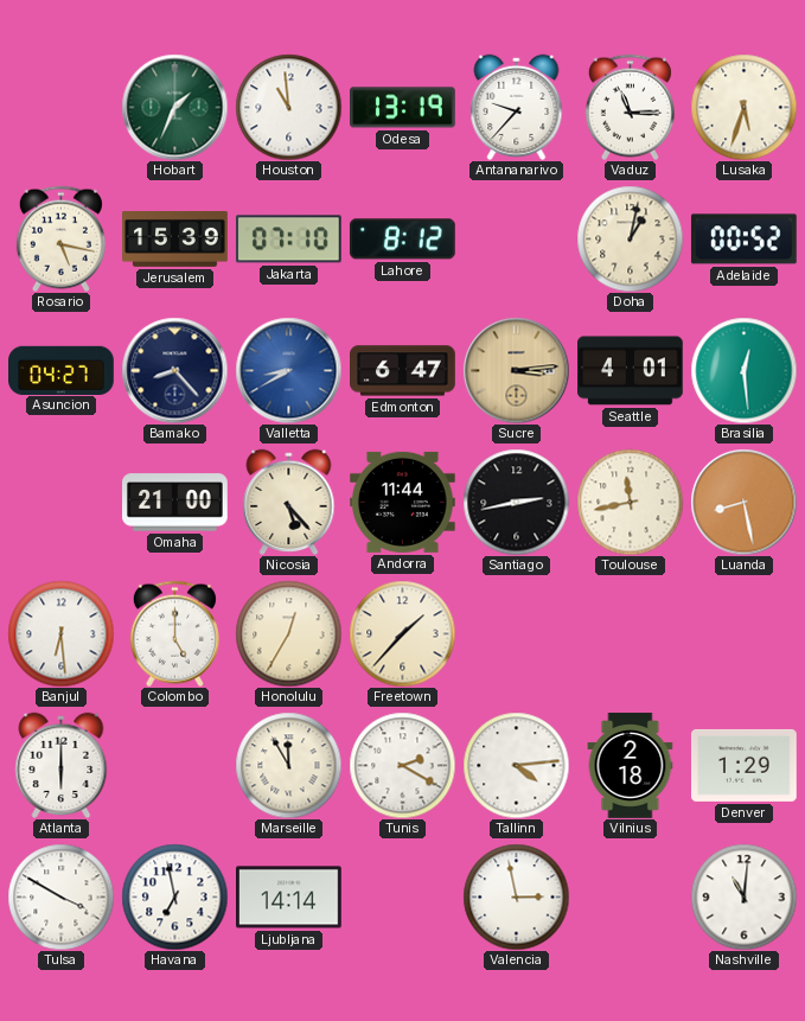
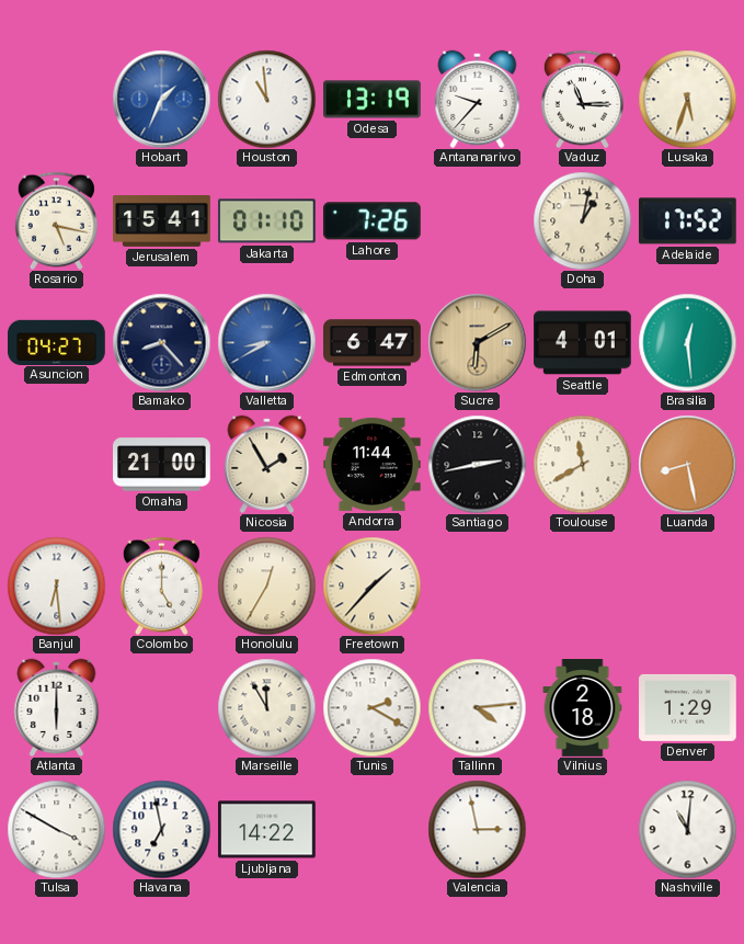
Hobart dial: green -> blue
Jerusalem: 15:39 -> 15:41
Jakarta: 07:10 -> 01:10
Lahore: 8:12 -> 7:26
Adelaide: 00:52 -> 17:52
Sucre: 3:14 -> 6:10
Nicosia: 5:23 -> 1:55
Toulouse: 11:43 -> 11:40
Ljubljana: 14:14 -> 14:22
